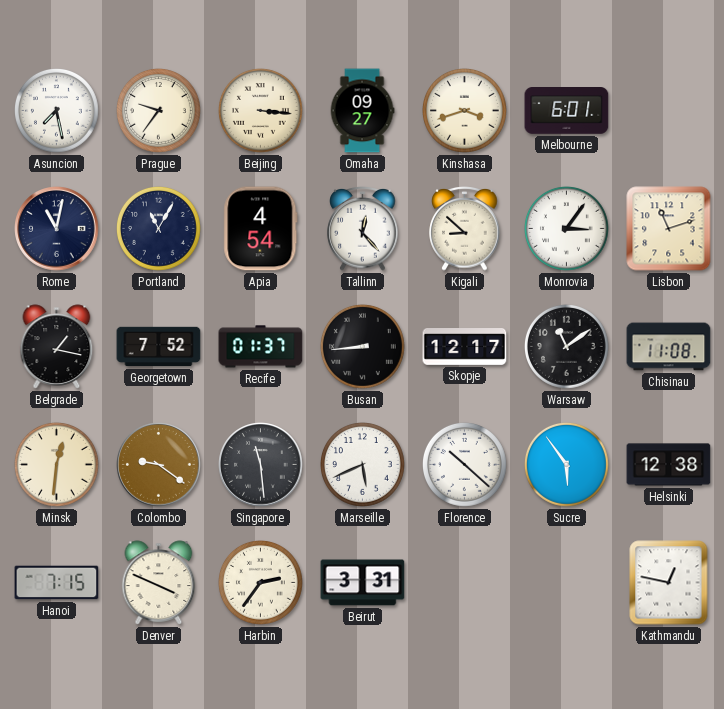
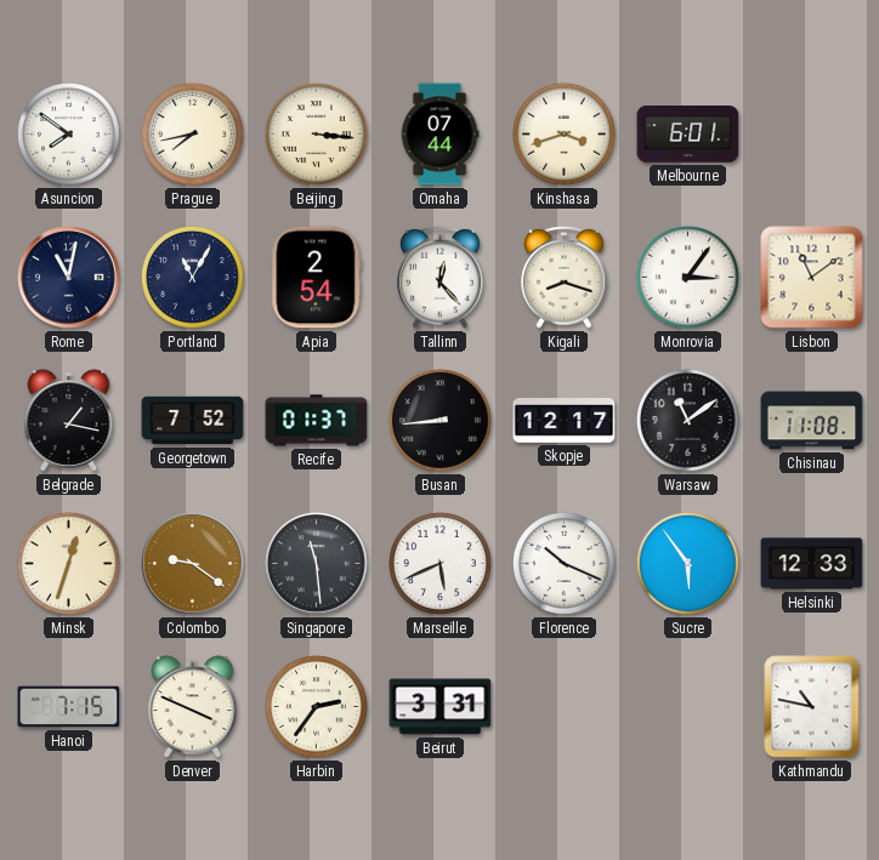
Asuncion: 7:28 -> 7:51
Prague: 9:36 -> 7:43
Omaha: 09:27 -> 07:44
Apia: 4:54 -> 2:54
Kigali: 8:52 -> 8:18
Lisbon: 11:12 -> 11:09
Minsk: 12:31 -> 12:33
Florence: 10:22 -> 10:19
Helsinki: 12:38 -> 12:33
Kathmandu: 12:47 -> 10:47
